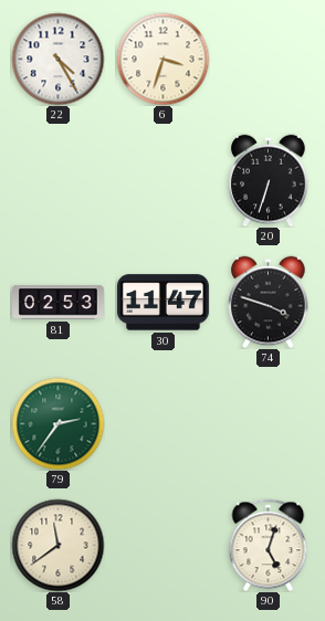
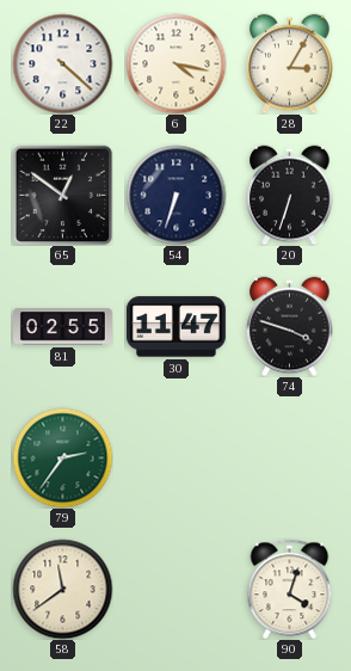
22: 4:25 -> 4:22
6: 3:33 -> 4:17
28: none -> 3:05
65: none -> 12:51
54: none -> 6:33
81: 02:53 -> 02:55
90: 5:03 -> 4:03
